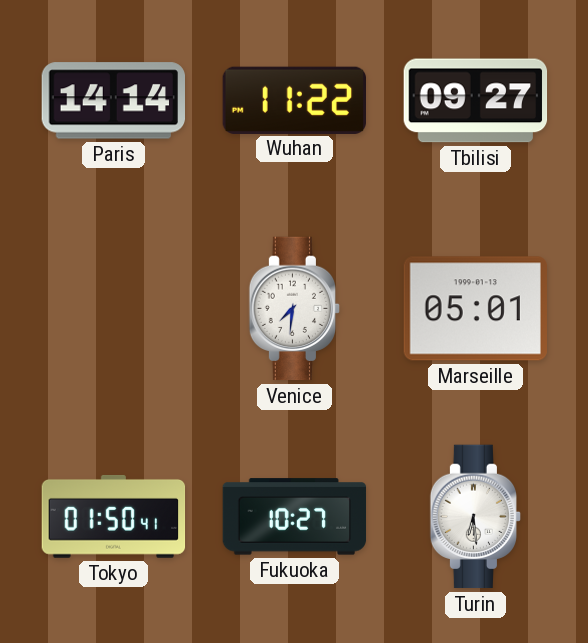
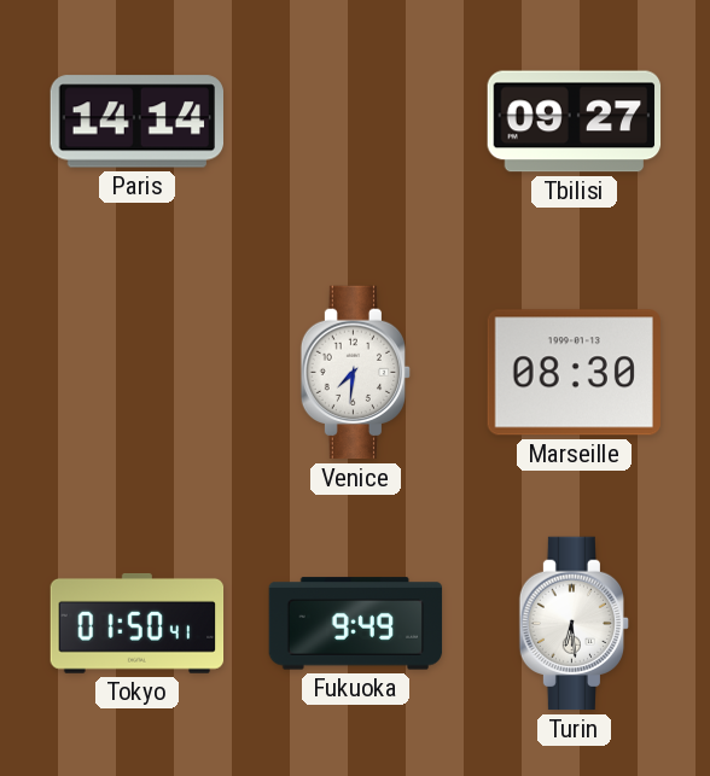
Wuhan: 11:22 -> none
Marseille: 05:01 -> 08:30
Fukuoka: 10:27 -> 9:49
